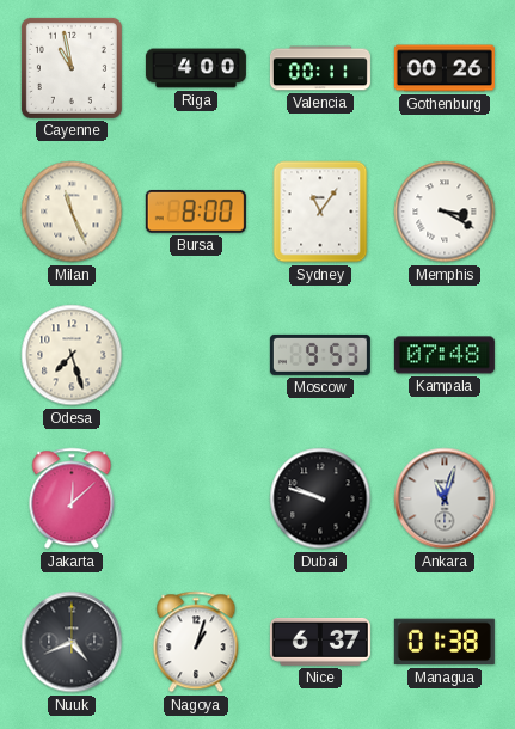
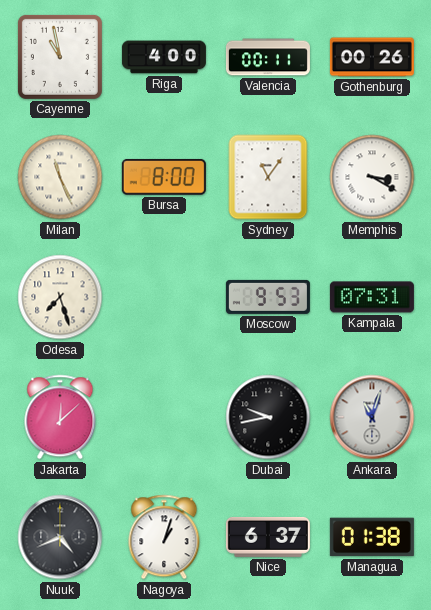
Kampala: 07:48 -> 07:31
Dubai: 9:48 -> 9:43
